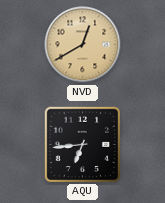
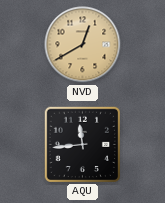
AQU: 6:44 -> 11:44
